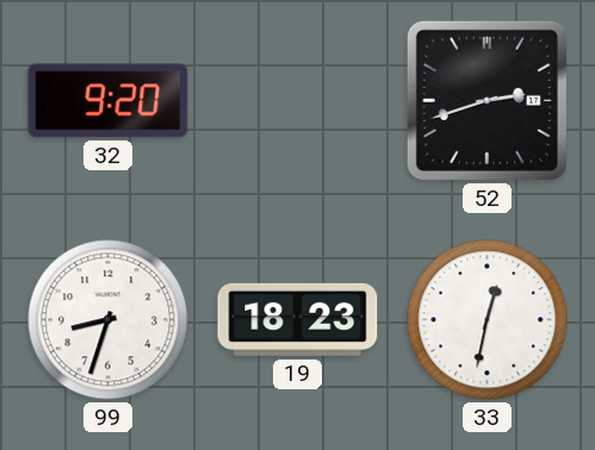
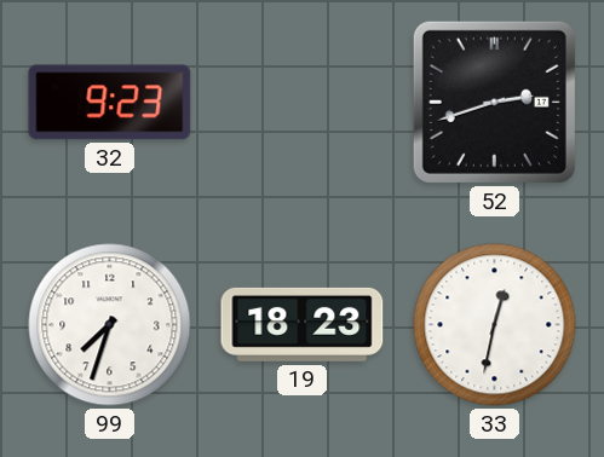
32: 9:20 -> 9:23
99: 8:33 -> 7:33
